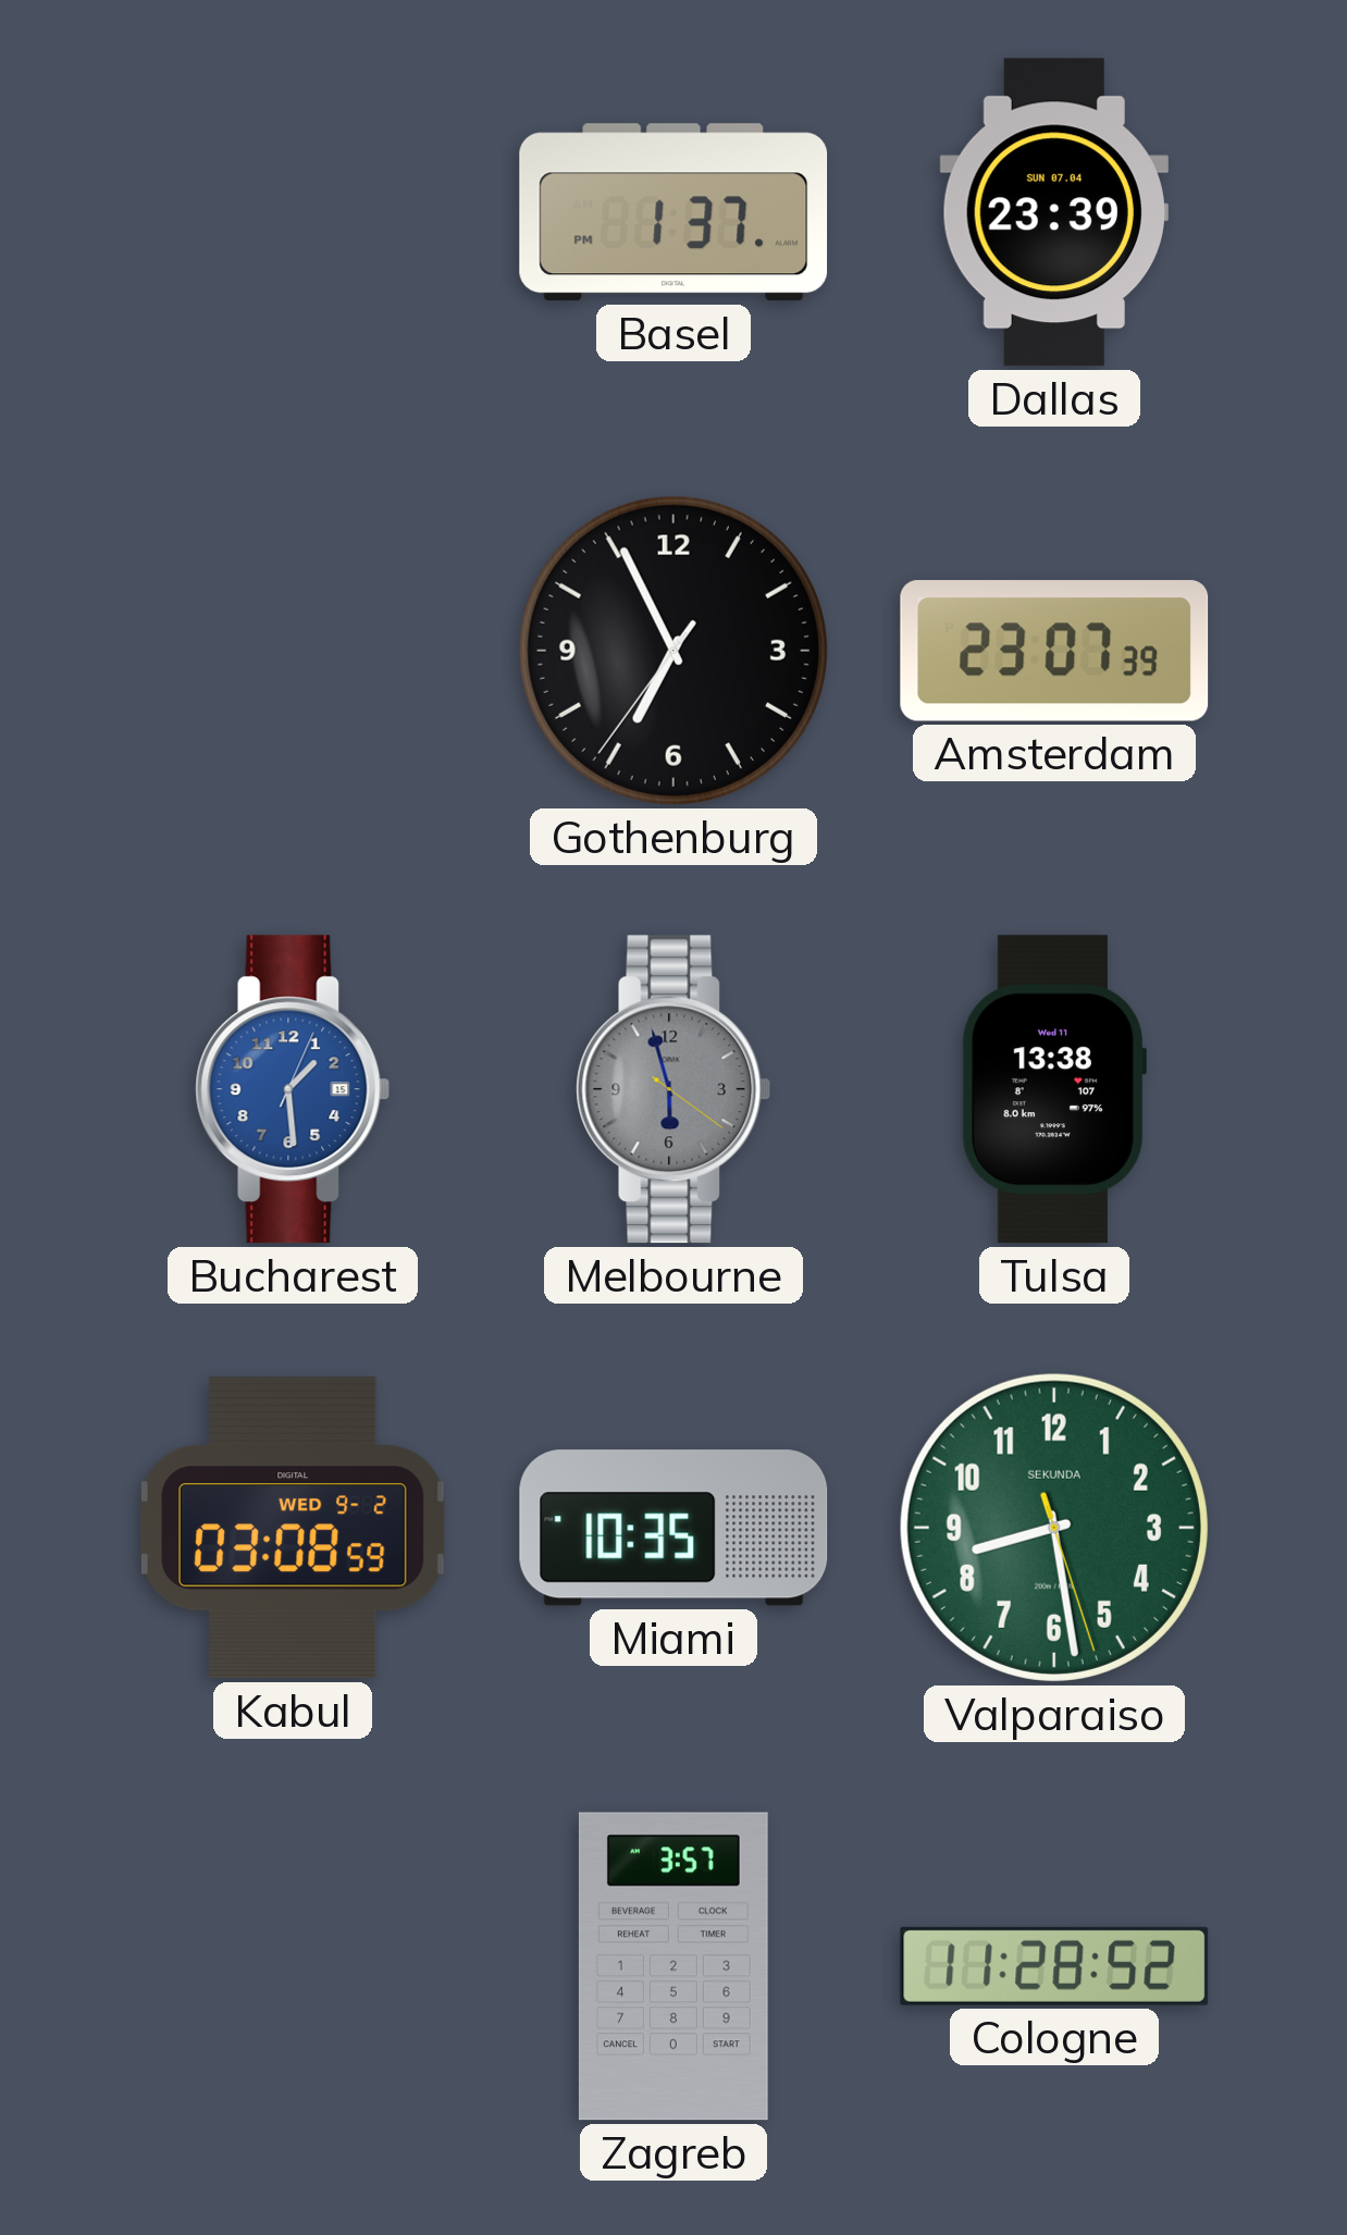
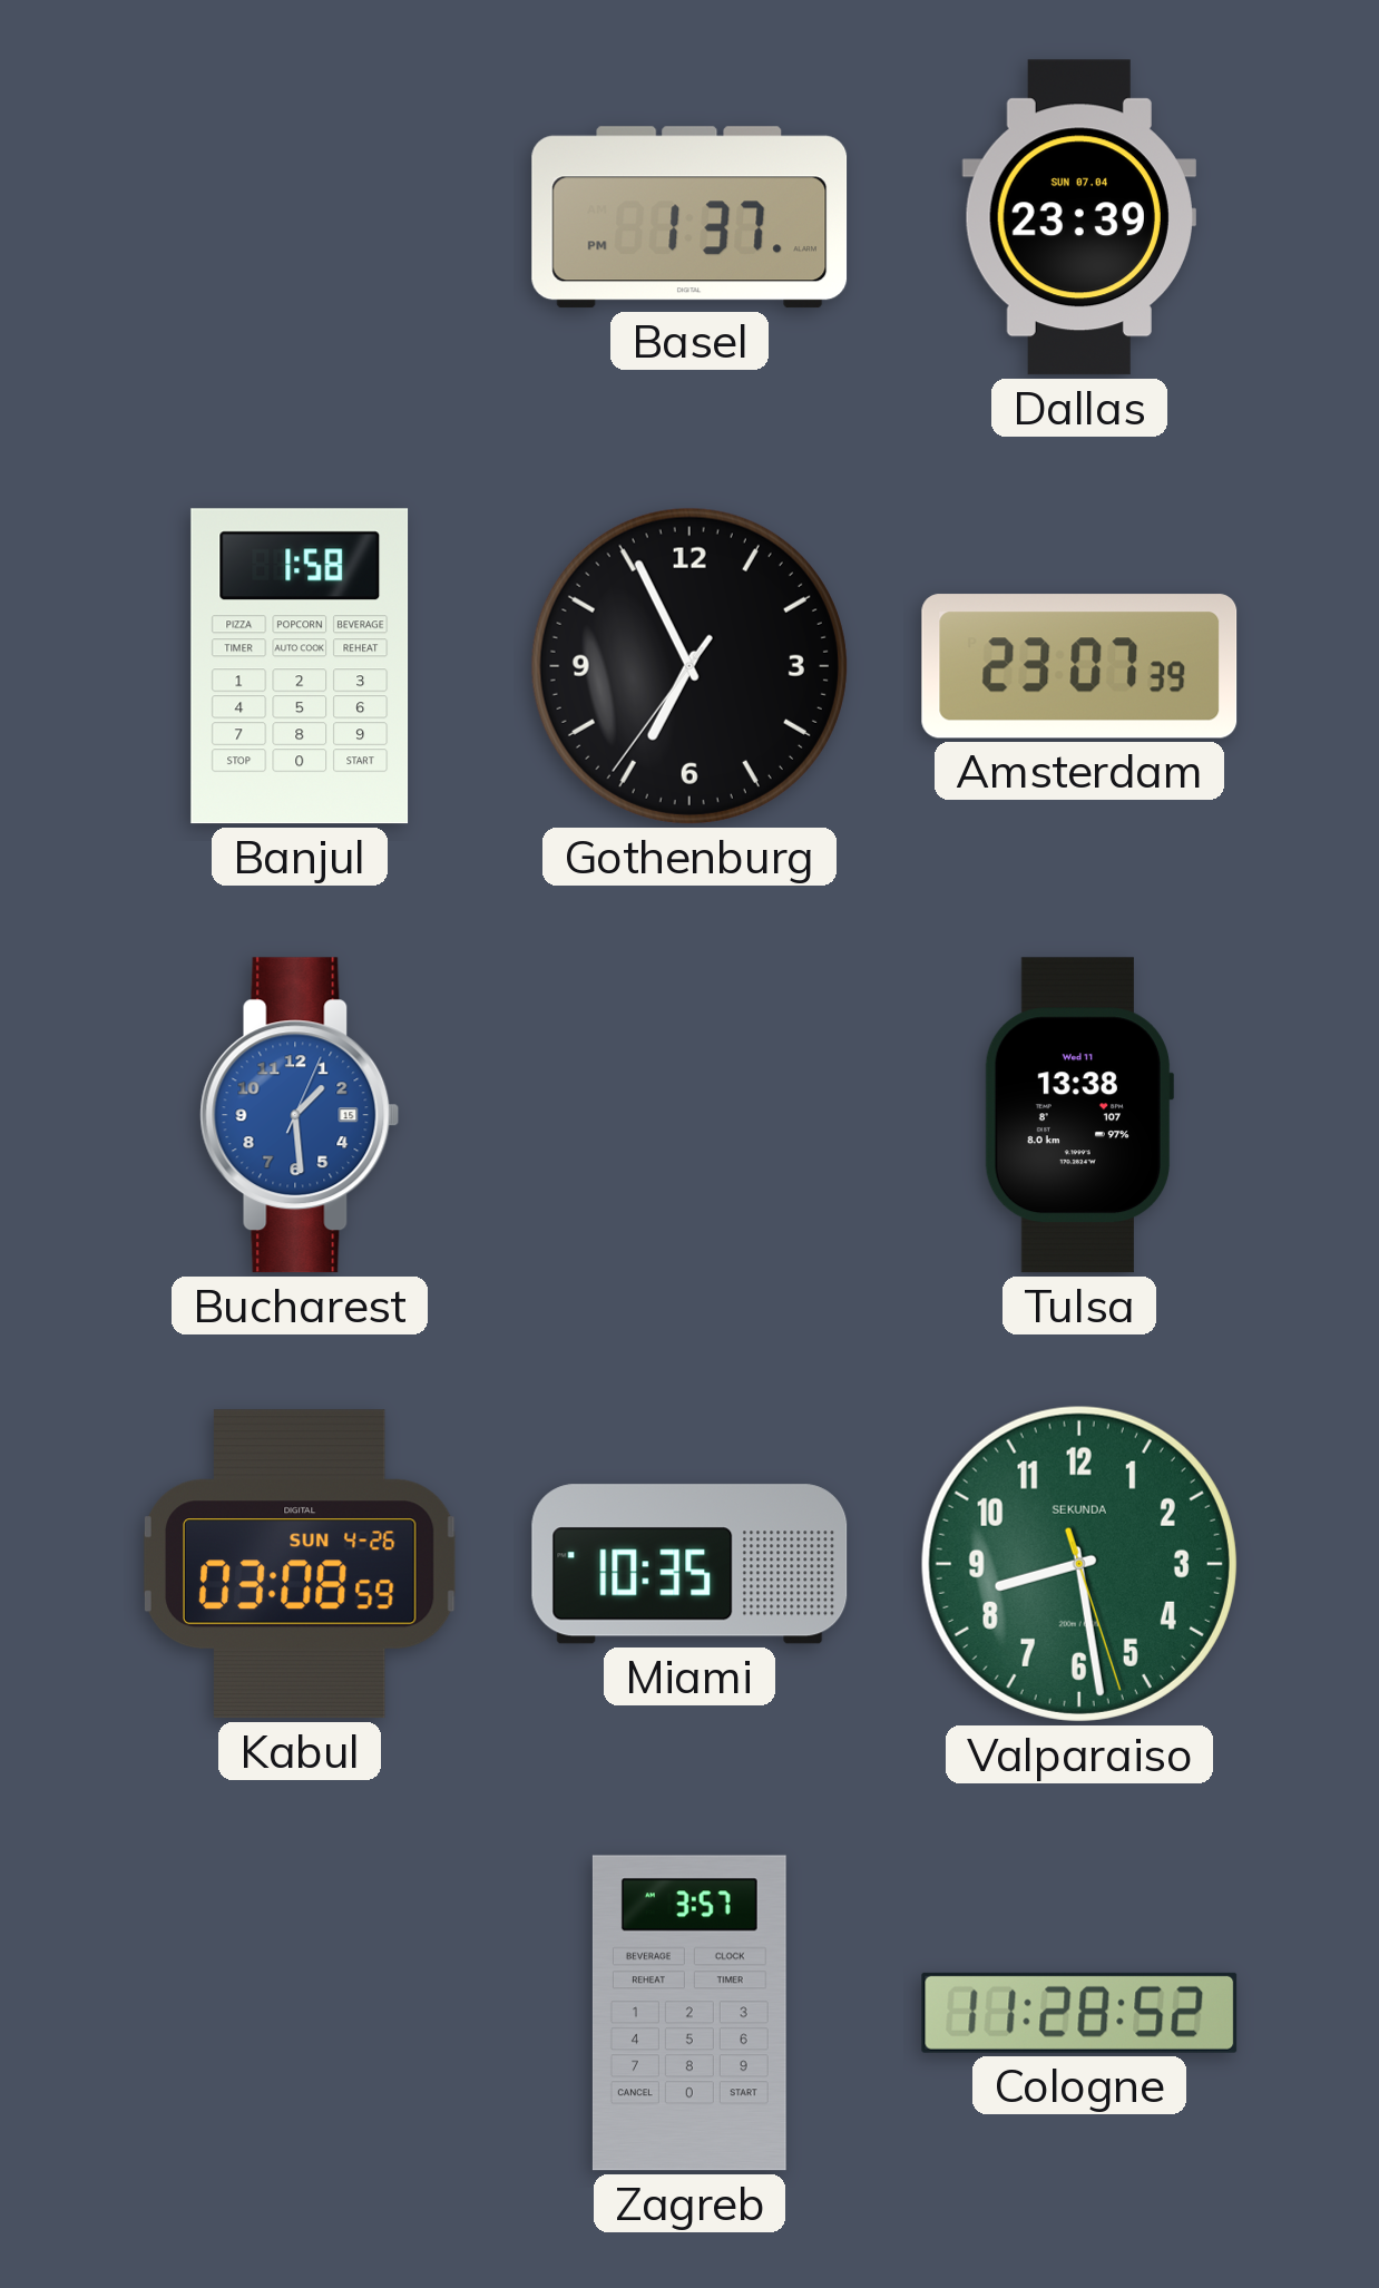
Banjul: none -> 1:58
Melbourne: 5:57 -> none
Kabul date: WED 9-2 -> SUN 4-26
